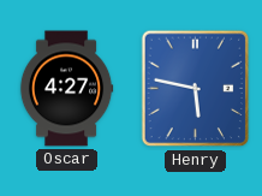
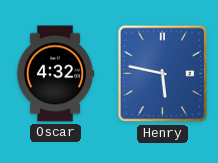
Oscar: 4:27 -> 4:32
